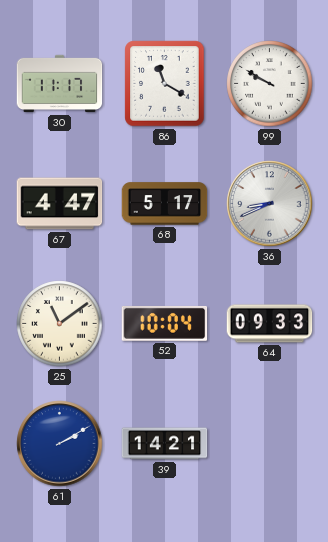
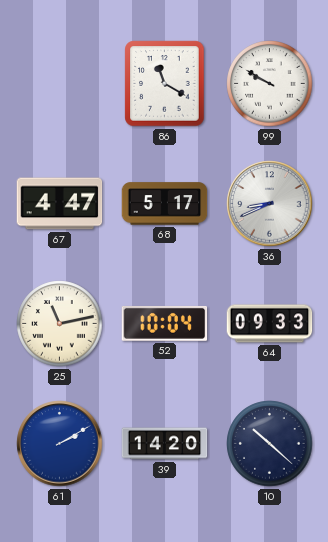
30: 11:17 -> none
25: 11:09 -> 11:13
39: 14:21 -> 14:20
10: none -> 10:22
